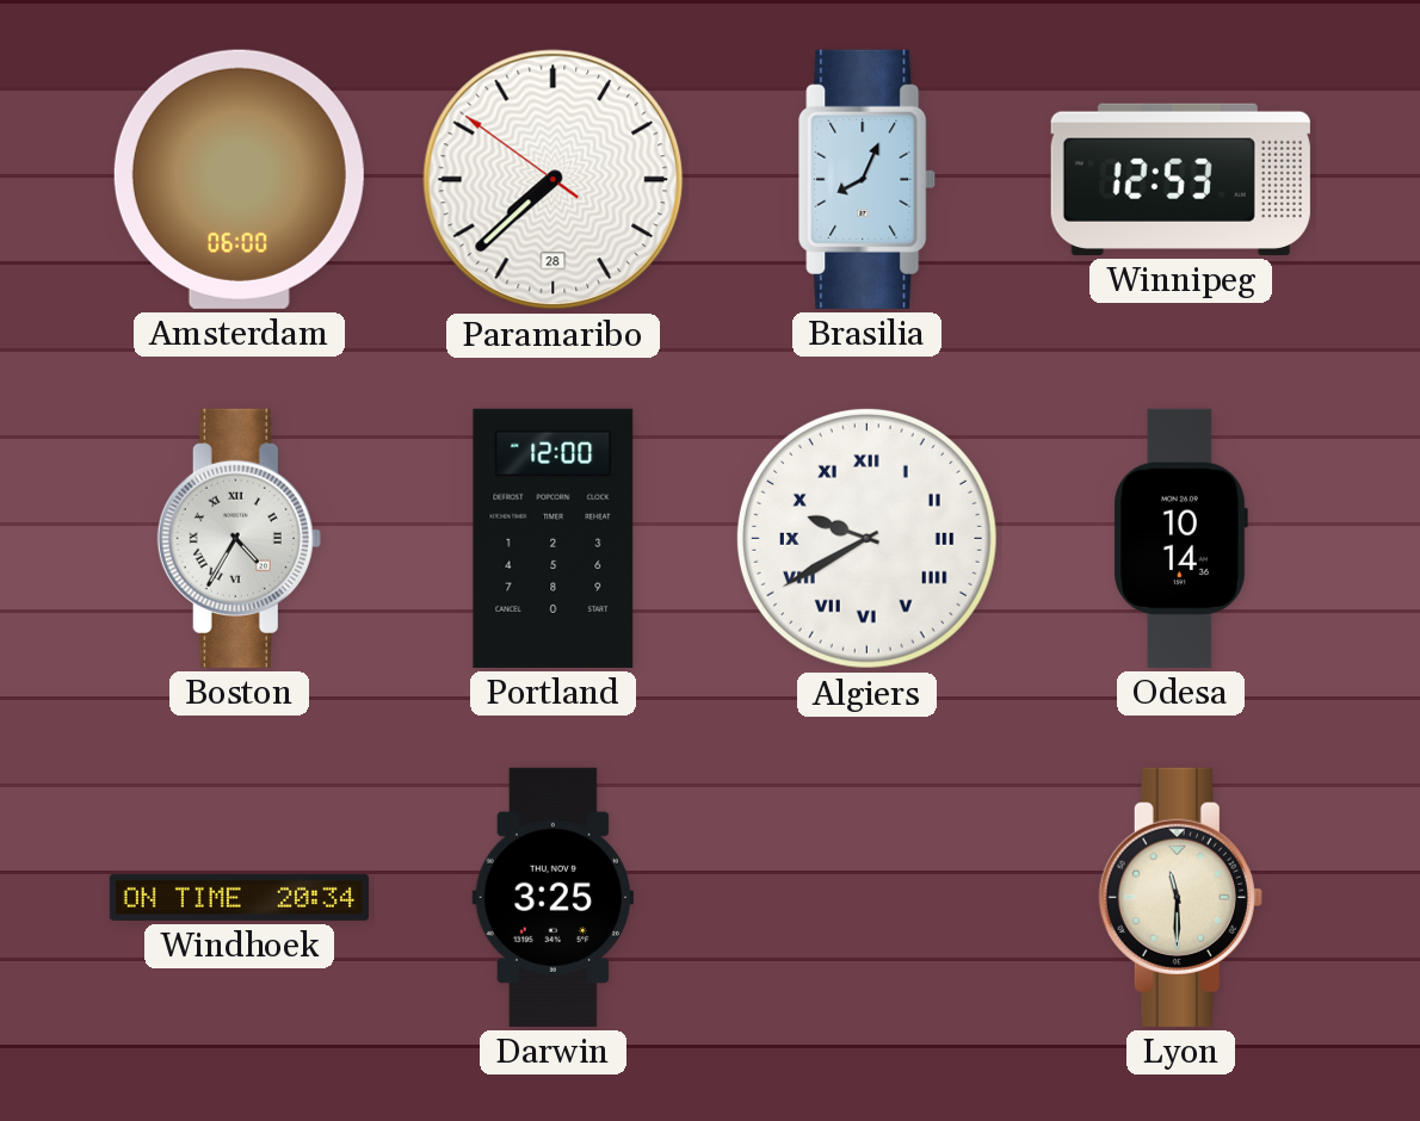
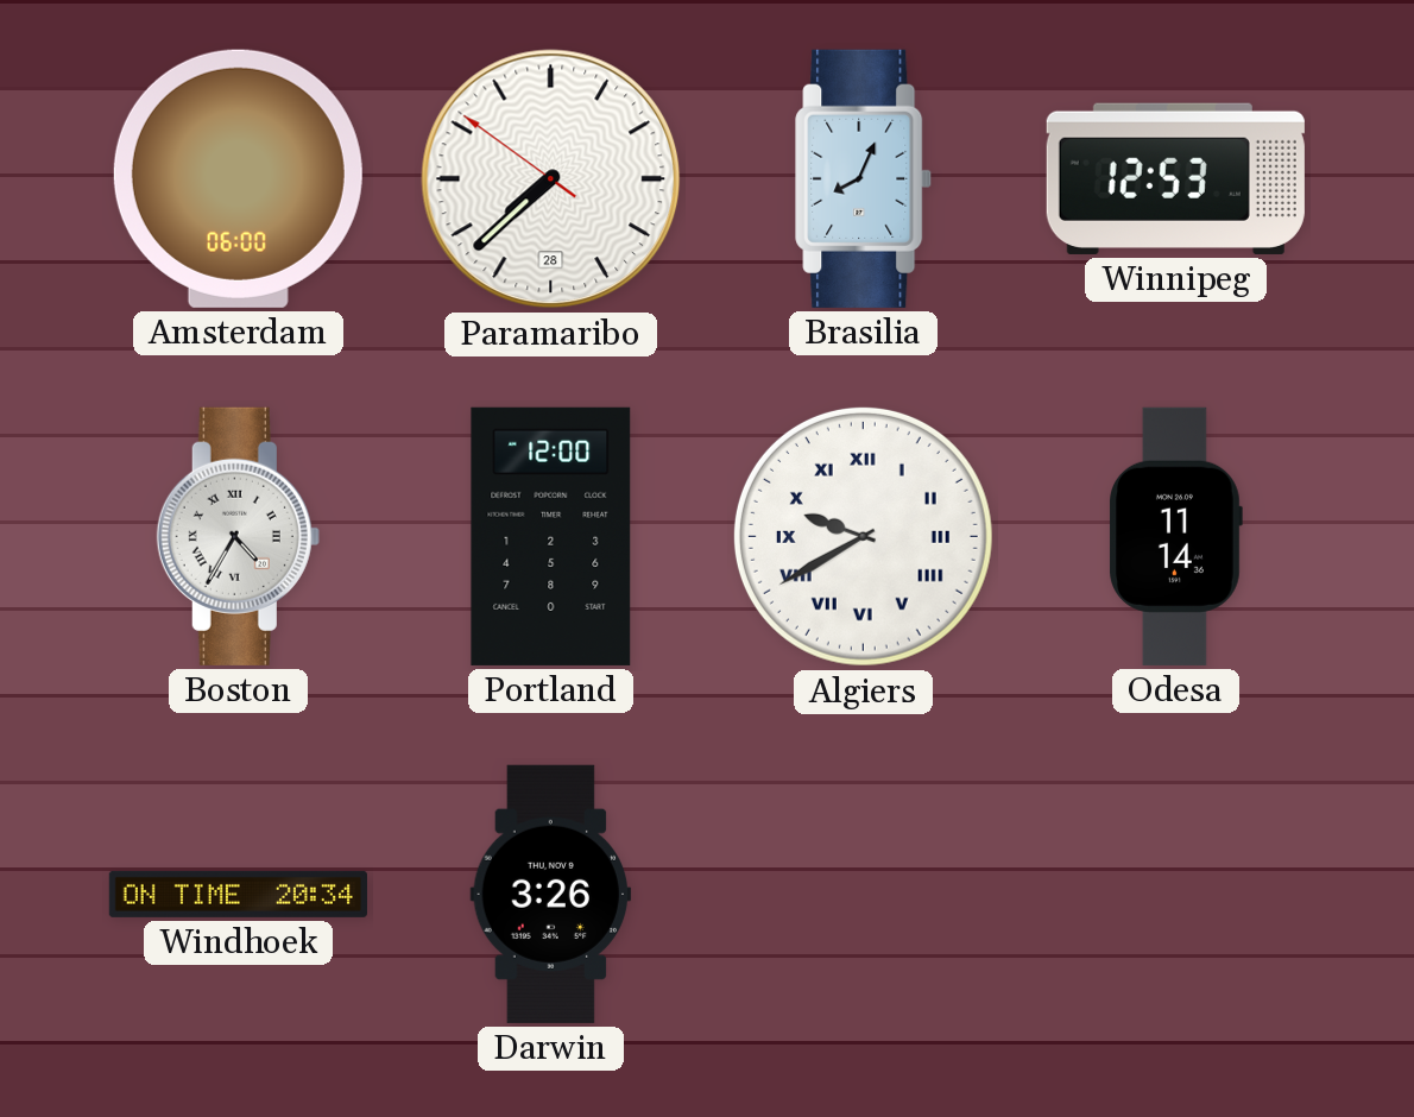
Odesa: 10:14 -> 11:14
Darwin: 3:25 -> 3:26
Lyon: 11:30 -> none
